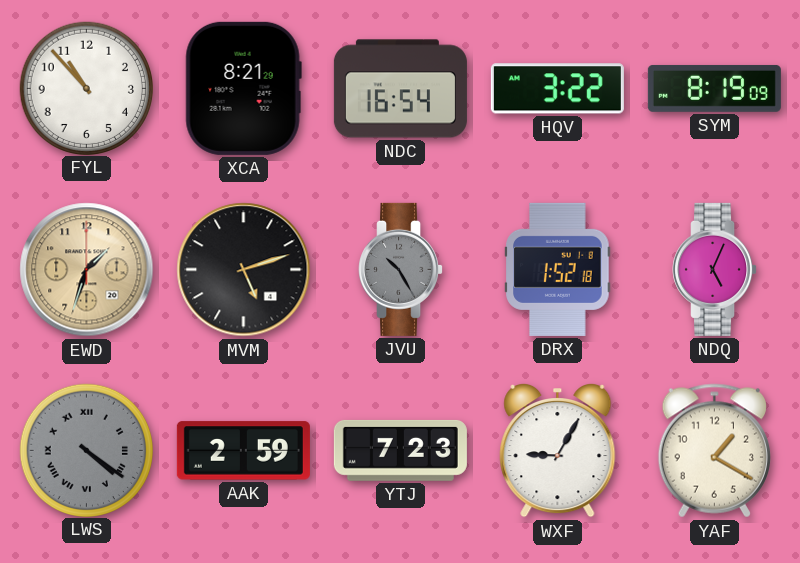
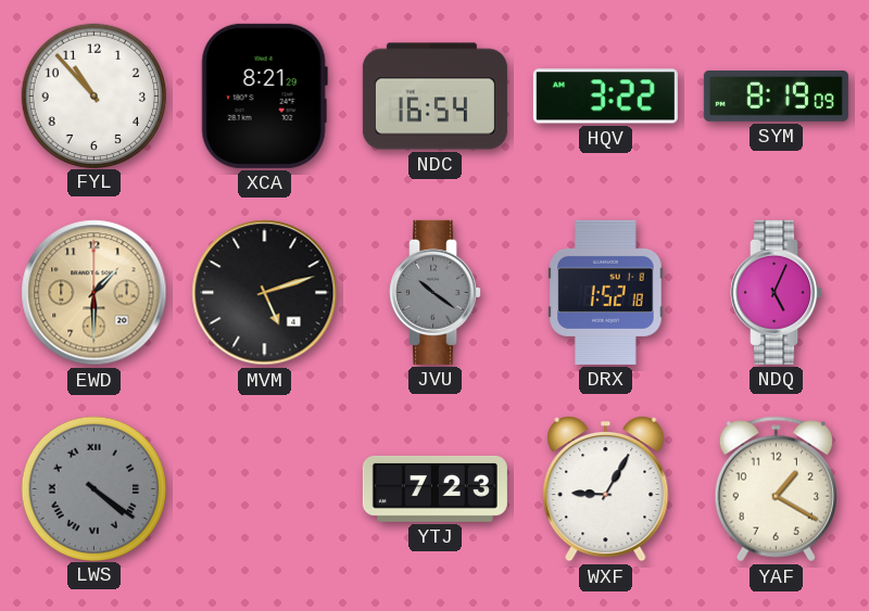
EWD: 1:33 -> 1:30
JVU: 10:25 -> 10:21
AAK: 2:59 -> none
